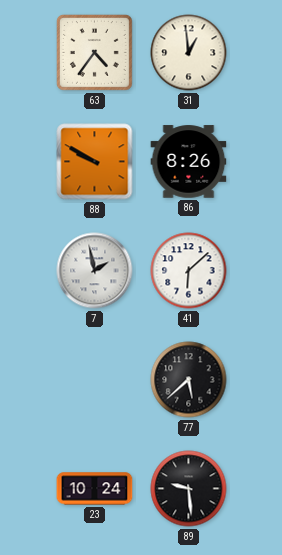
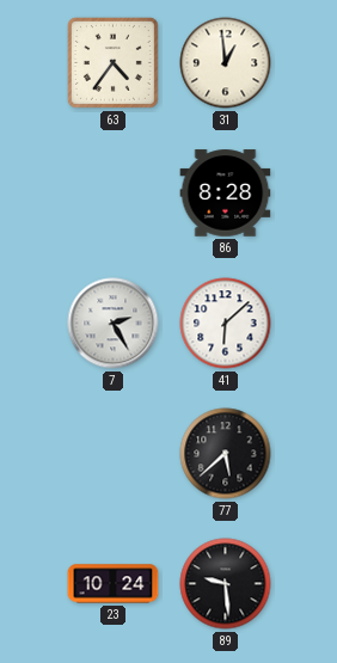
88: 9:50 -> none
86: 8:26 -> 8:28
7: 1:58 -> 2:25
